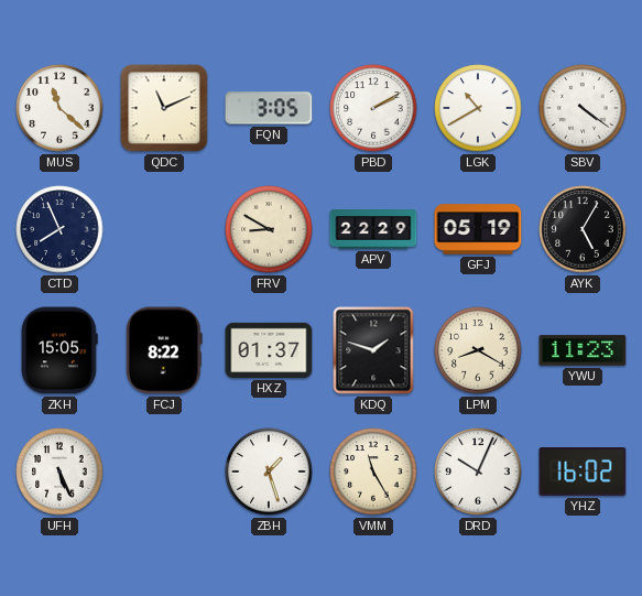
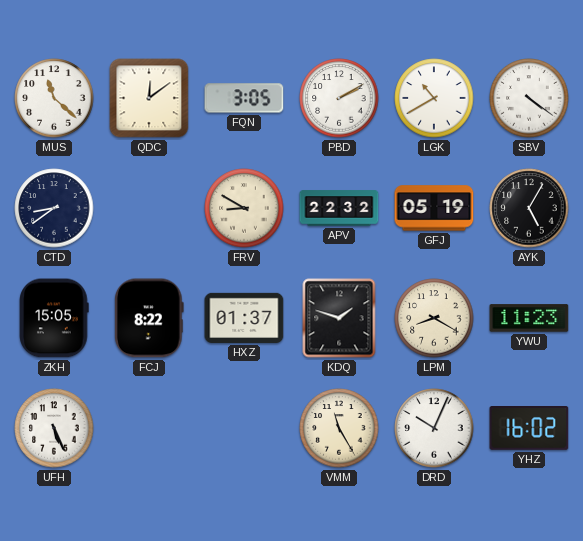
QDC: 11:11 -> 12:09
CTD: 7:56 -> 8:39
APV: 22:29 -> 22:32
ZBH: 1:27 -> none
